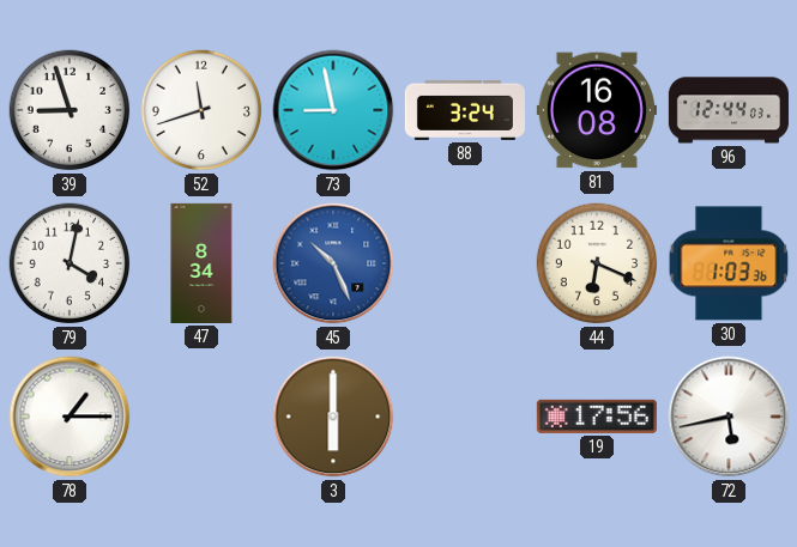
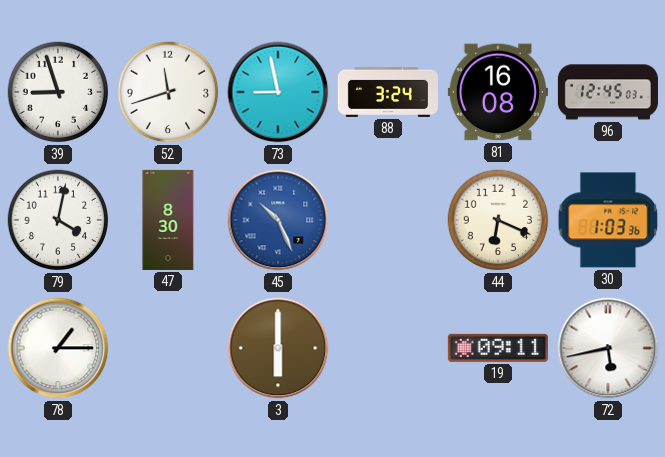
96: 12:44 -> 12:45
47: 8:34 -> 8:30
19: 17:56 -> 09:11
